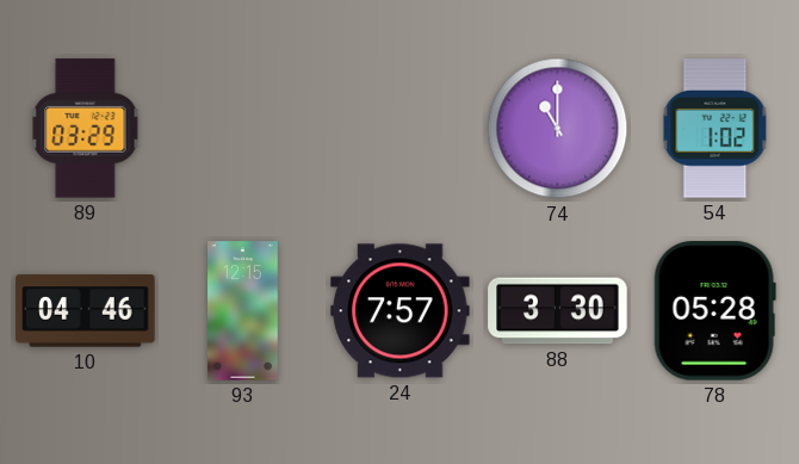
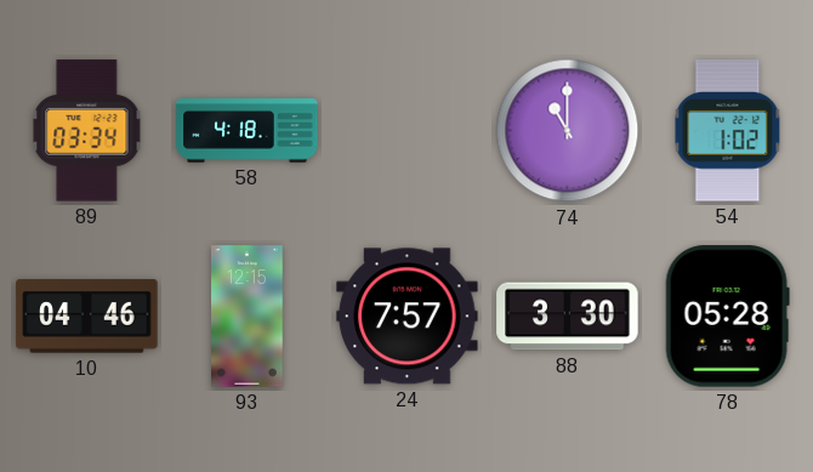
89: 03:29 -> 03:34
58: none -> 4:18
